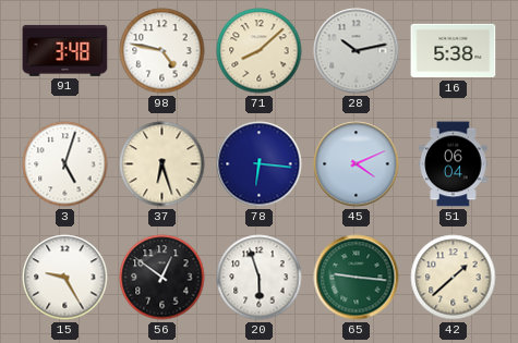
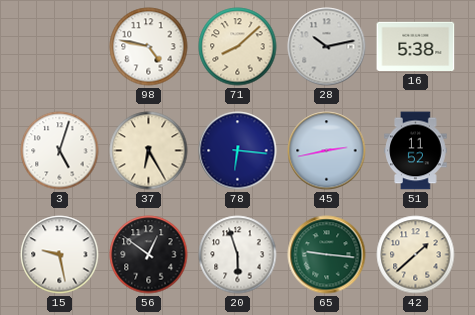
91: 3:48 -> none
37: 6:27 -> 6:25
45: 4:11 -> 2:43
51: 06:04 -> 11:52
15: 9:25 -> 9:28
